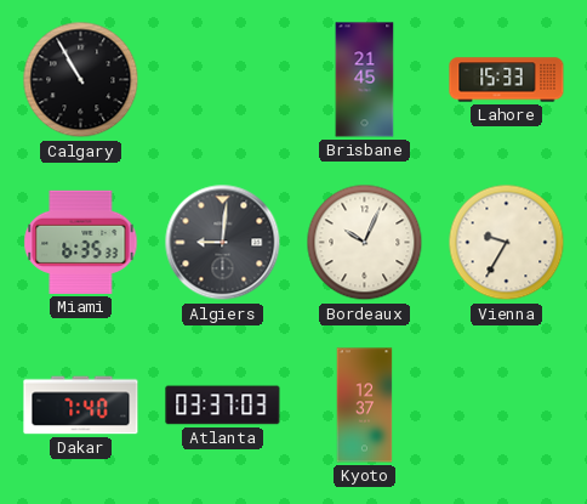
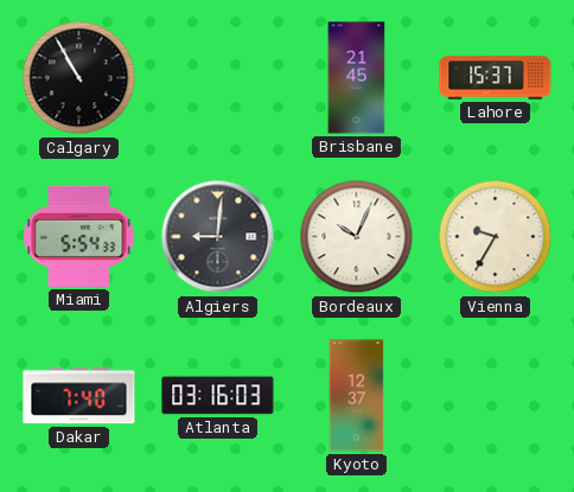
Lahore: 15:33 -> 15:37
Miami: 6:35 -> 5:54
Atlanta: 03:37 -> 03:16
